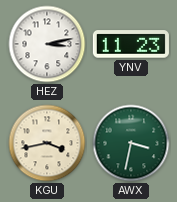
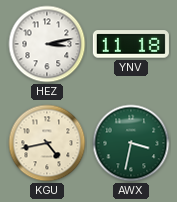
YNV: 11:23 -> 11:18
KGU: 3:43 -> 4:43
